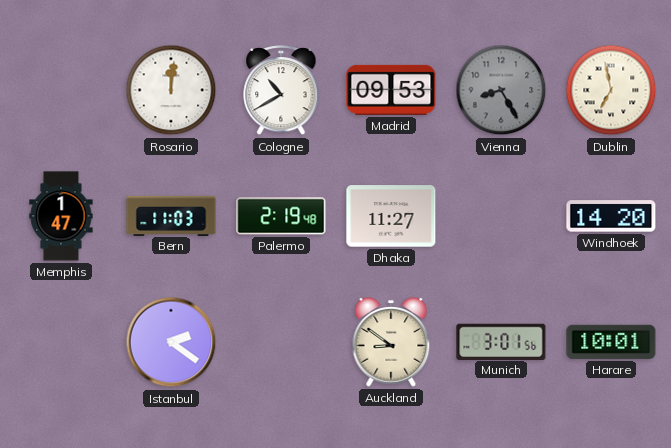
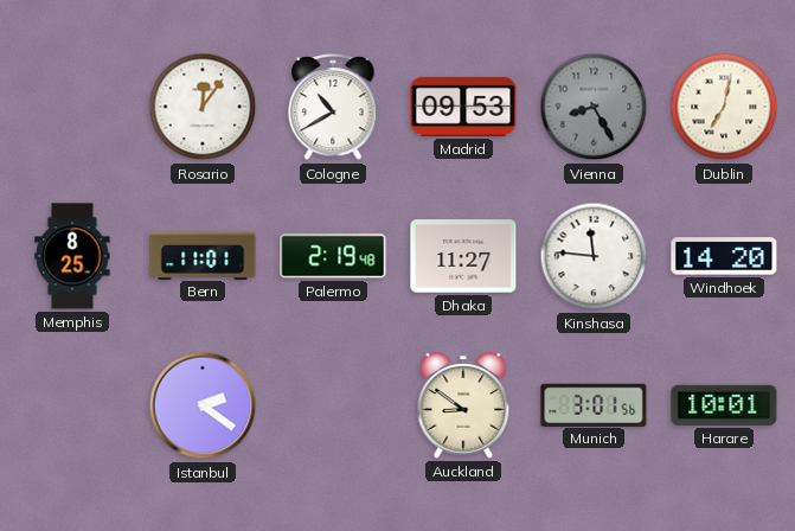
Rosario: 12:01 -> 12:06
Dublin: 6:58 -> 7:02
Memphis: 1:47 -> 8:25
Bern: 11:03 -> 11:01
Kinshasa: none -> 11:46
